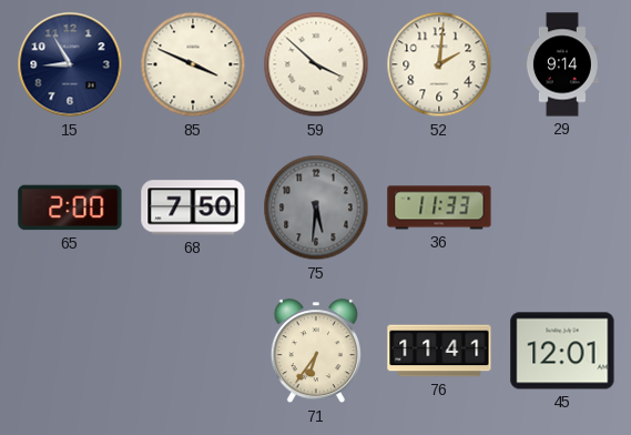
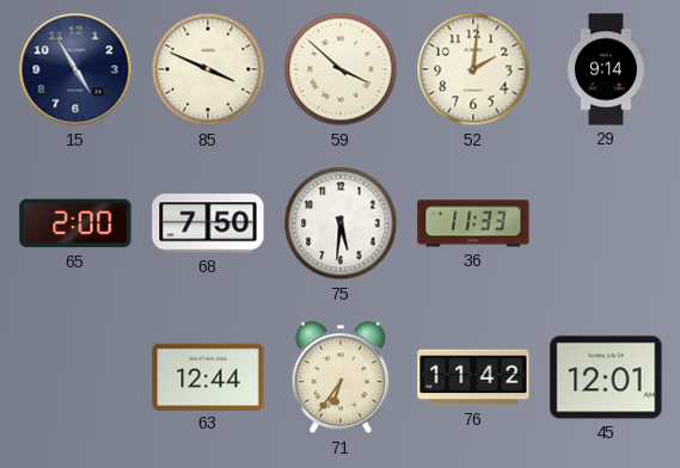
15: 8:55 -> 4:55
75 dial: grey -> white
63: none -> 12:44
76: 11:41 -> 11:42
